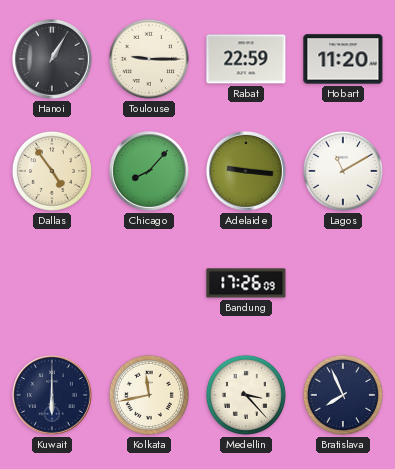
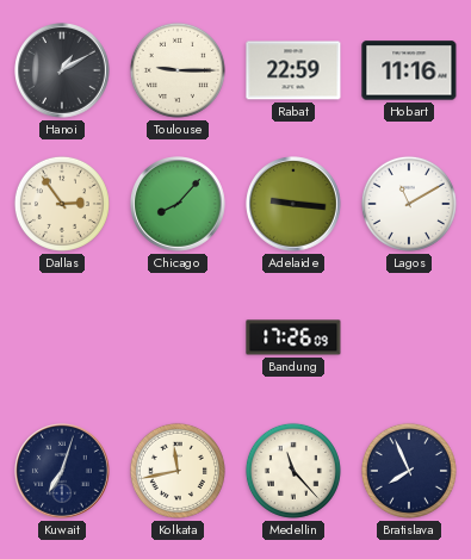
Hanoi: 1:05 -> 1:10
Hobart: 11:20 -> 11:16
Dallas: 4:54 -> 2:54
Kuwait: 6:00 -> 7:03
Medellin: 3:23 -> 11:23
